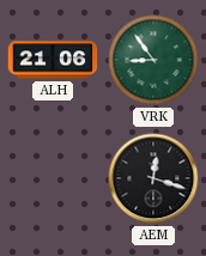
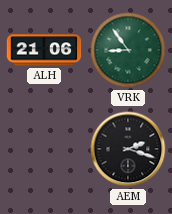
AEM: 12:18 -> 2:18
